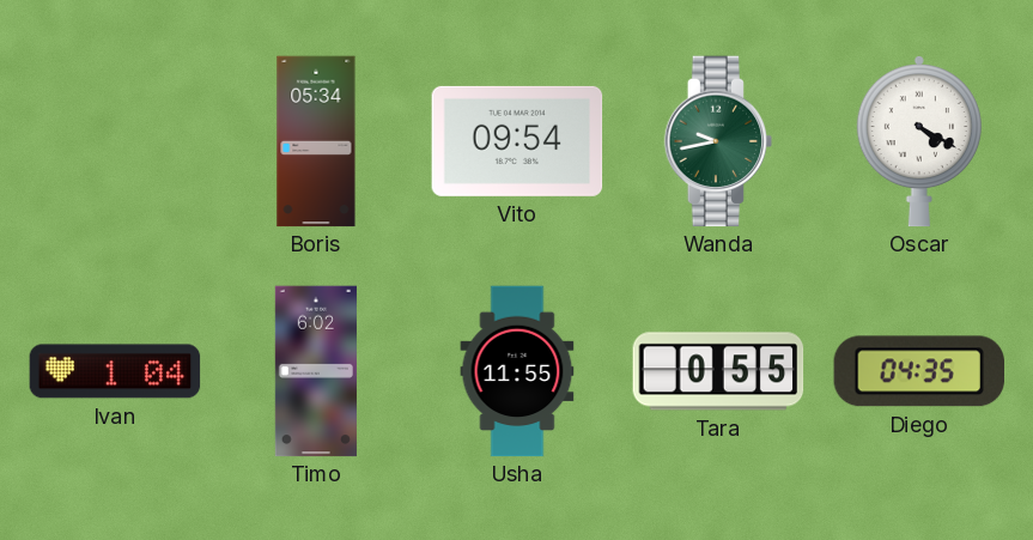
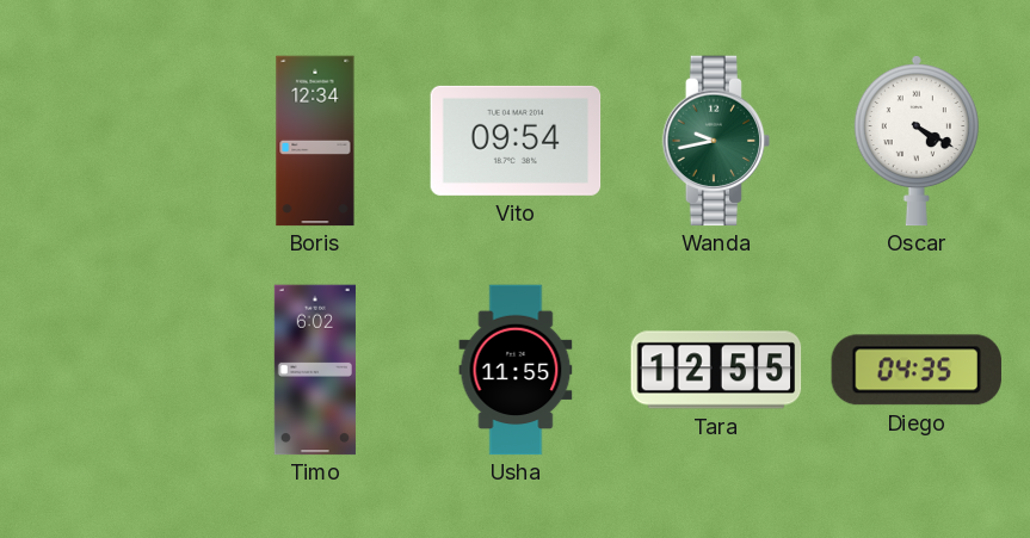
Boris: 05:34 -> 12:34
Ivan: 1:04 -> none
Tara: 0:55 -> 12:55
